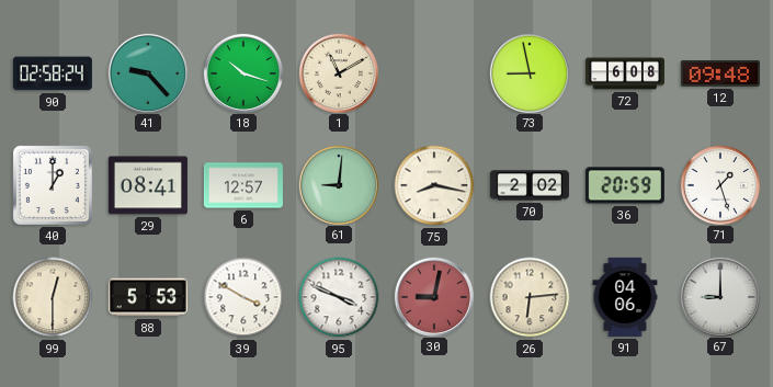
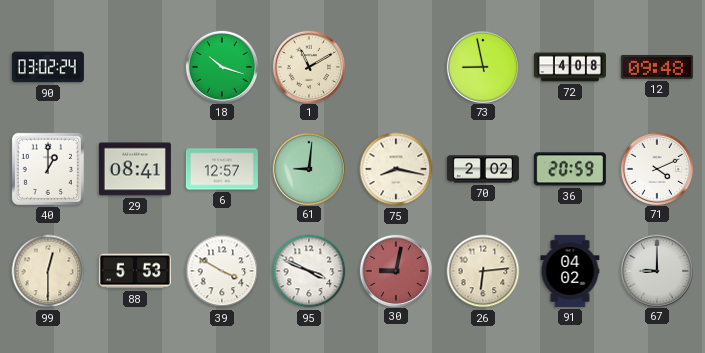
90: 02:58 -> 03:02
41: 9:23 -> none
72: 6:08 -> 4:08
71: 1:27 -> 4:11
91: 04:06 -> 04:02
